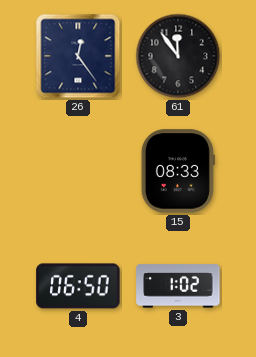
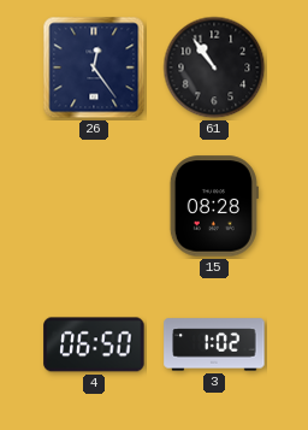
61: 11:54 -> 10:54
15: 08:33 -> 08:28
